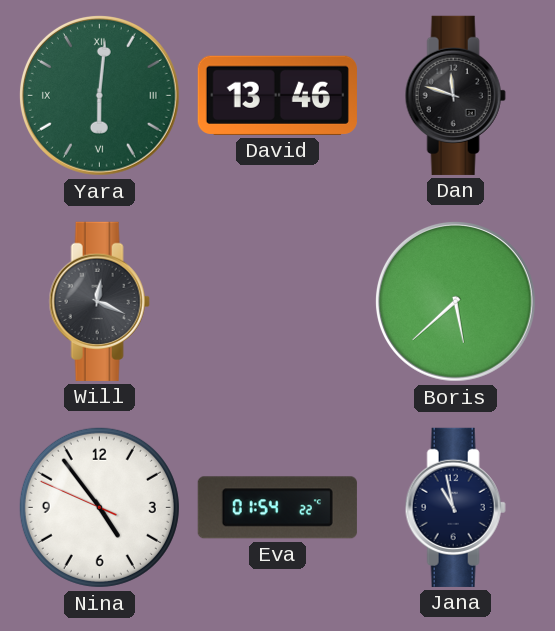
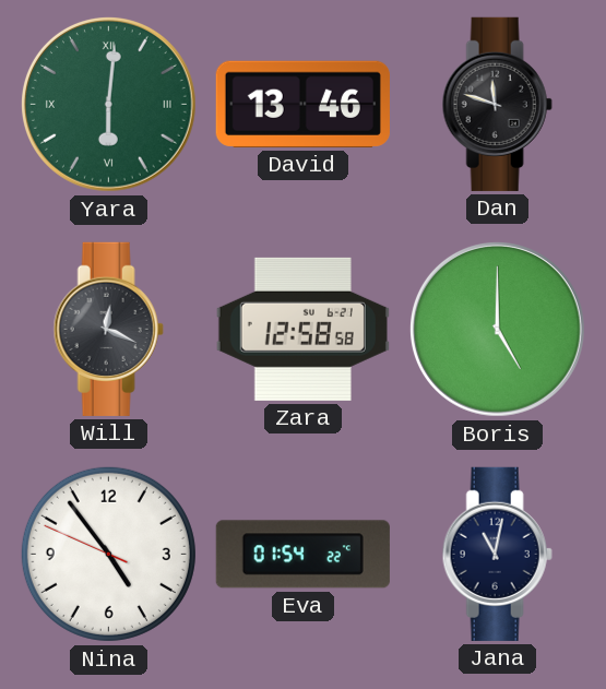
Zara: none -> 12:58
Boris: 5:38 -> 5:00
Jana: 10:58 -> 11:02
